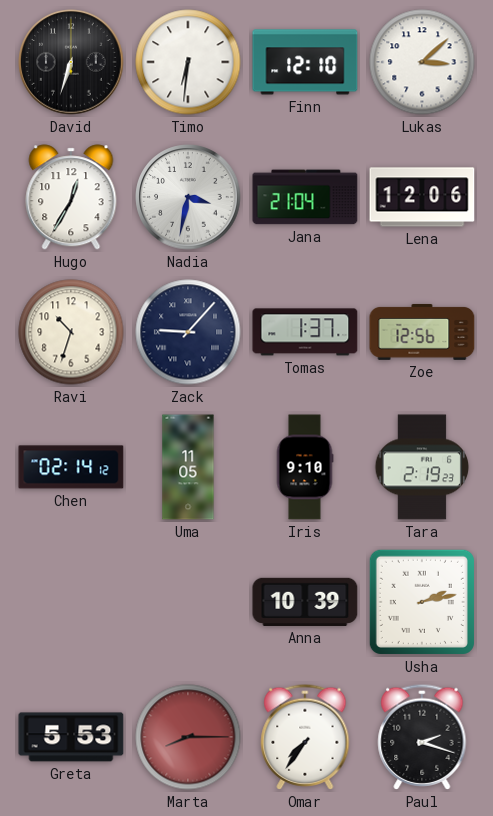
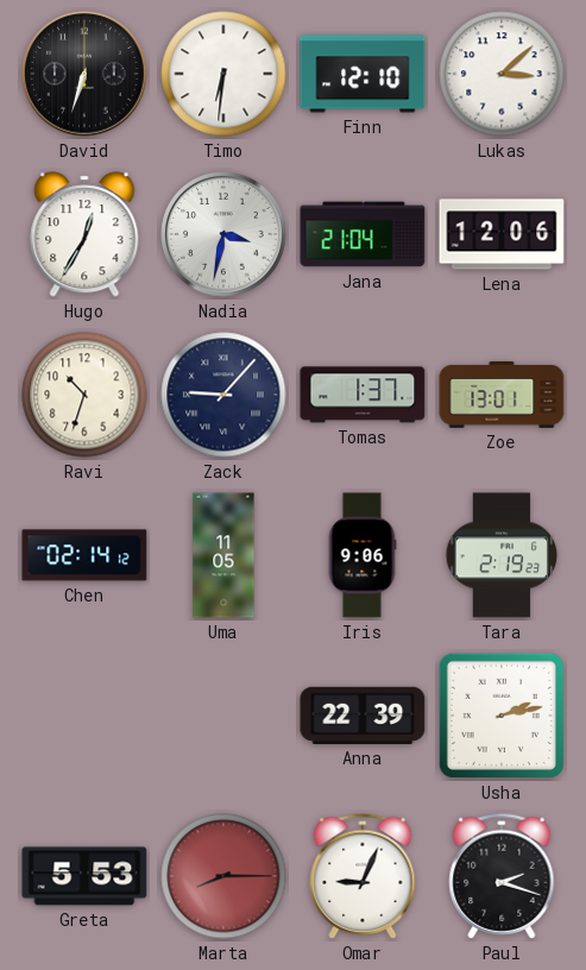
Zoe: 12:56 -> 13:01
Iris: 9:10 -> 9:06
Anna: 10:39 -> 22:39
Omar: 7:36 -> 9:04
